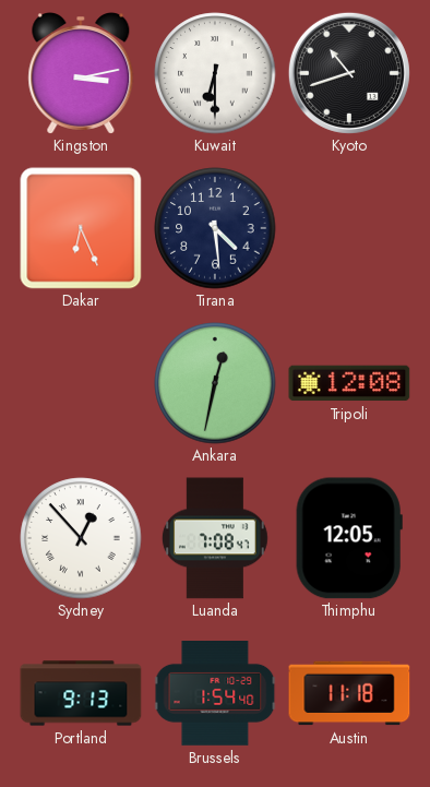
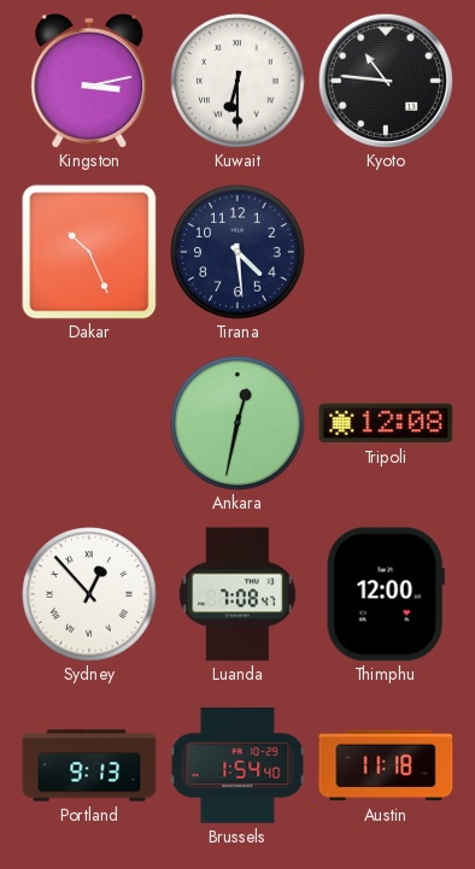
Kyoto: 10:42 -> 10:46
Dakar: 6:26 -> 10:26
Thimphu: 12:05 -> 12:00
